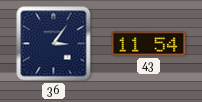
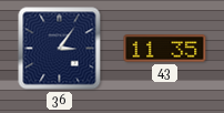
43: 11:54 -> 11:35
